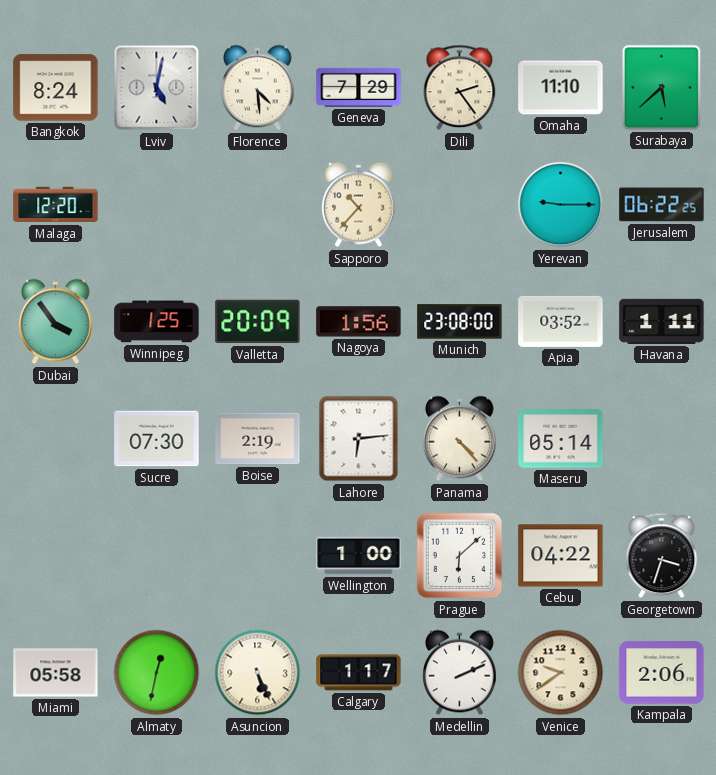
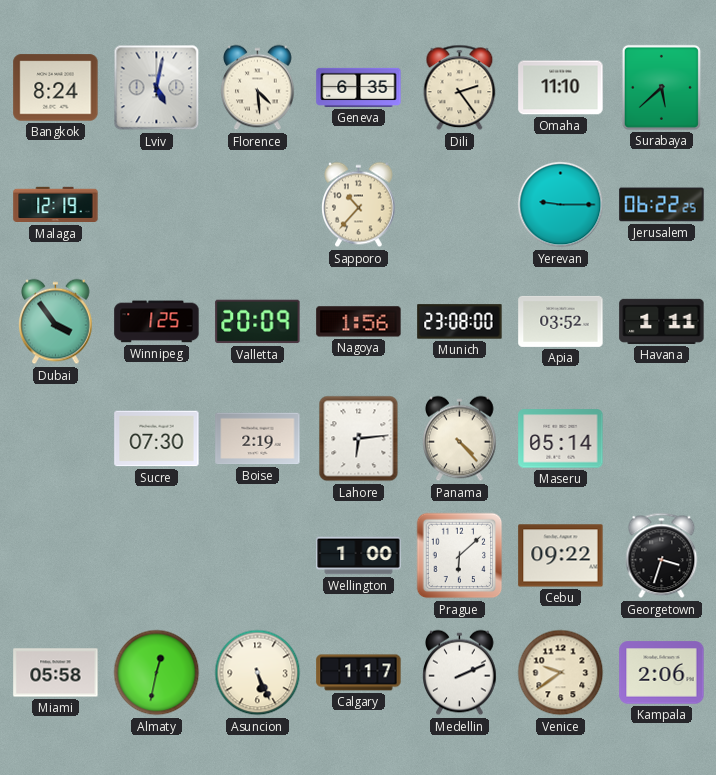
Geneva: 7:29 -> 6:35
Malaga: 12:20 -> 12:19
Cebu: 04:22 -> 09:22
